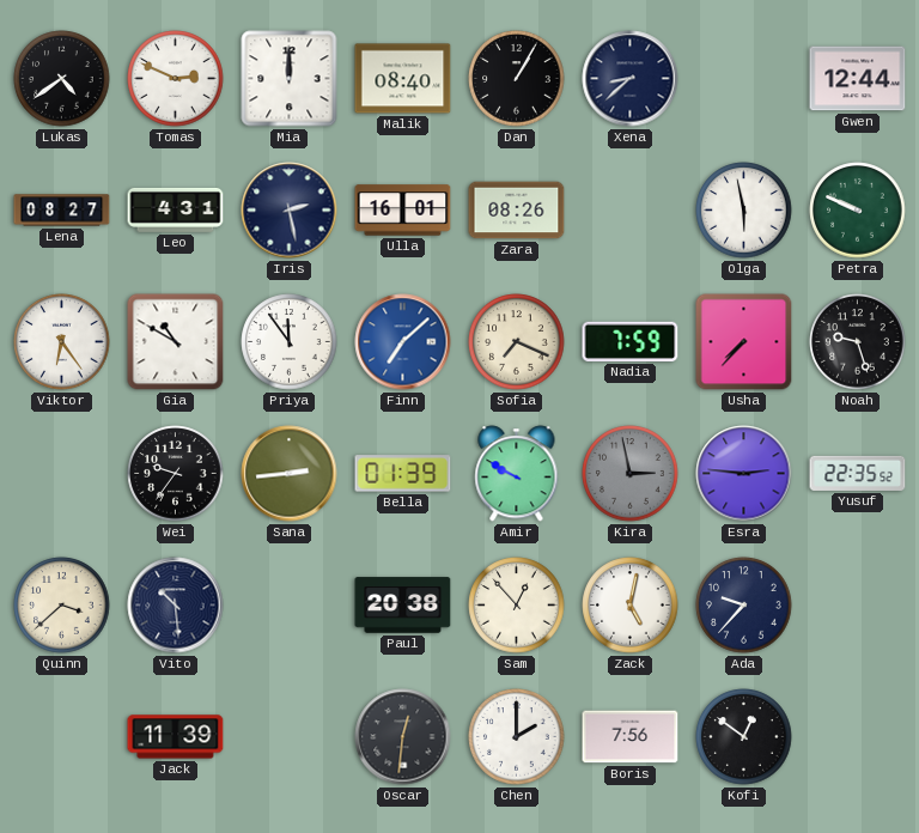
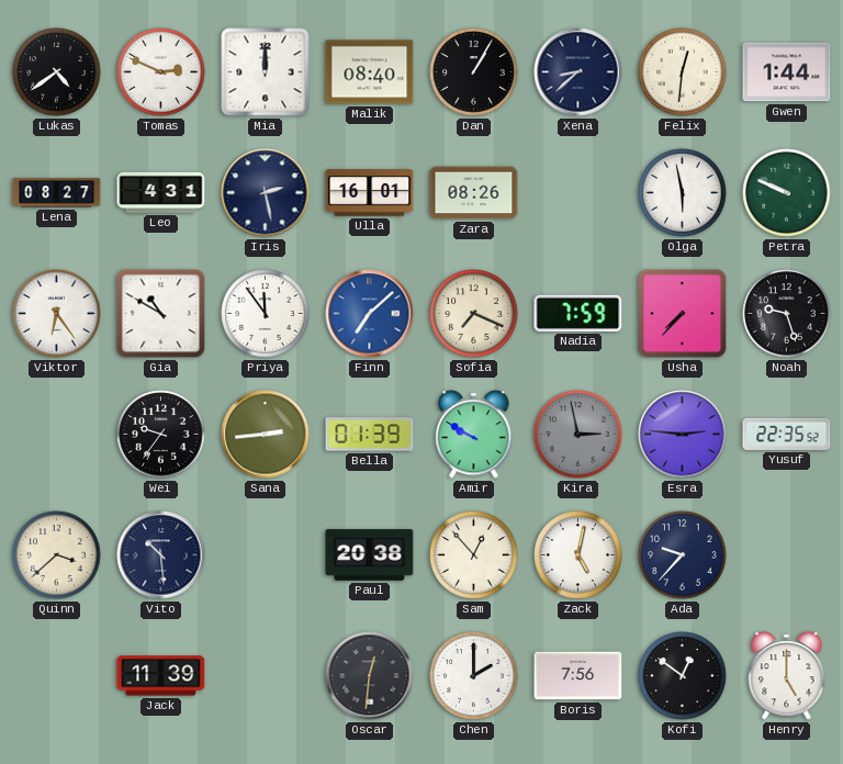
Felix: none -> 12:31
Gwen: 12:44 -> 1:44
Henry: none -> 5:00
